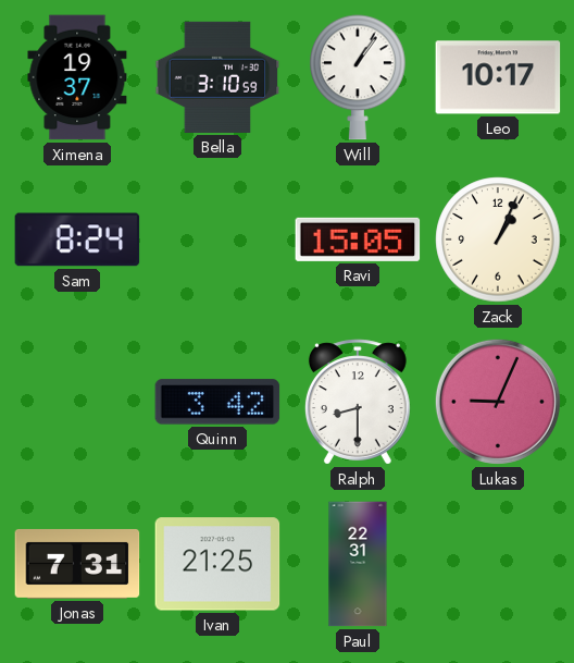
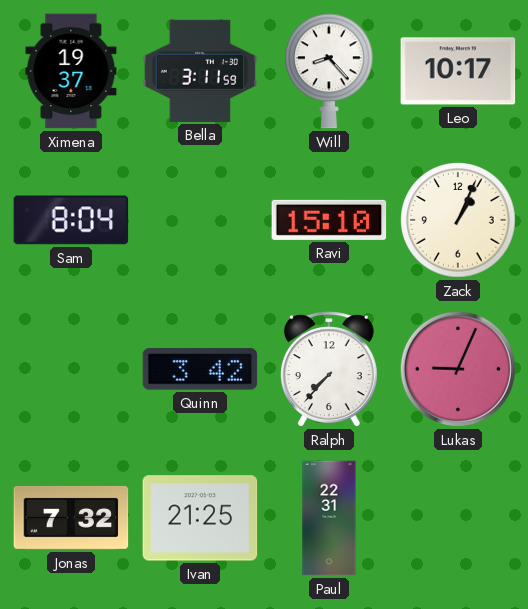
Bella: 3:10 -> 3:11
Will: 1:06 -> 8:23
Sam: 8:24 -> 8:04
Ravi: 15:05 -> 15:10
Ralph: 8:30 -> 7:37
Jonas: 7:31 -> 7:32
